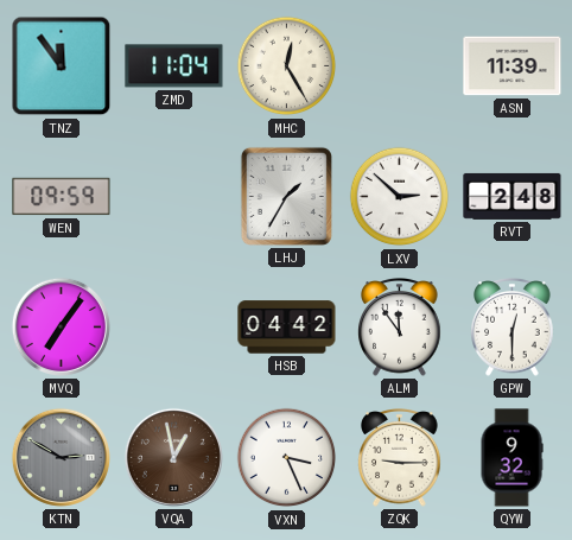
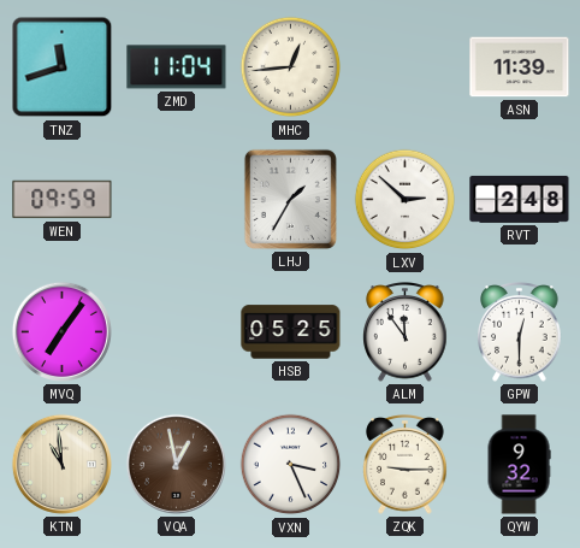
TNZ: 11:54 -> 11:42
MHC: 12:25 -> 12:44
HSB: 04:42 -> 05:25
KTN: 2:50 -> 10:59
KTN dial: grey -> cream
